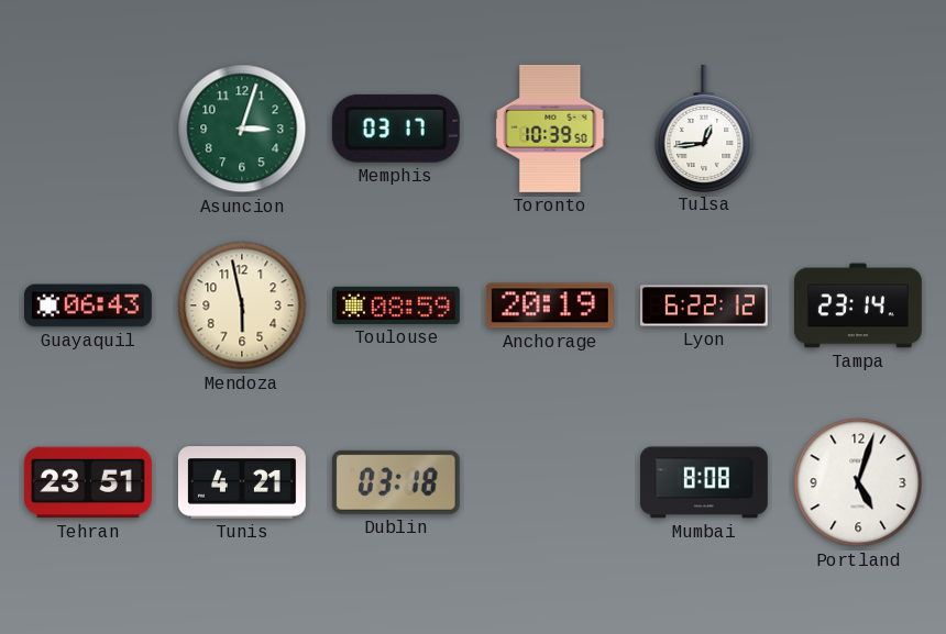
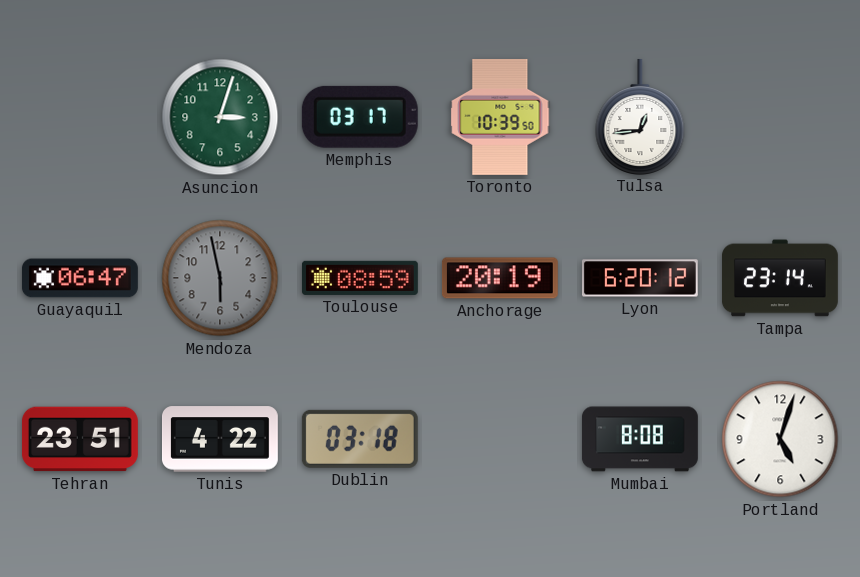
Guayaquil: 06:43 -> 06:47
Mendoza dial: cream -> grey
Lyon: 6:22 -> 6:20
Tunis: 4:21 -> 4:22
